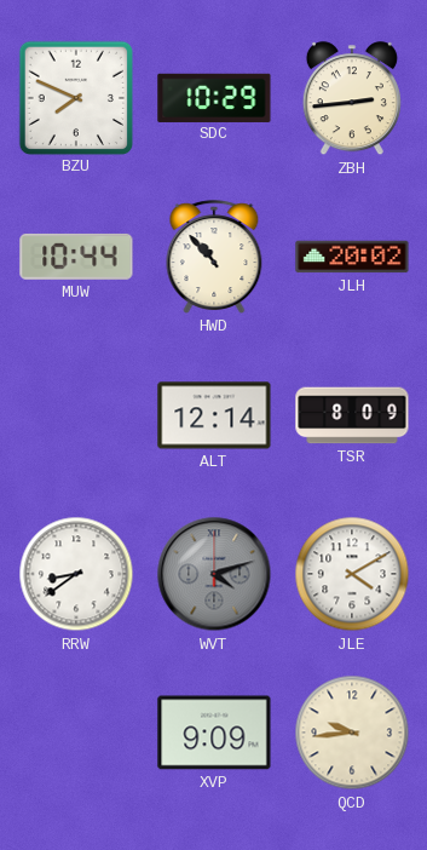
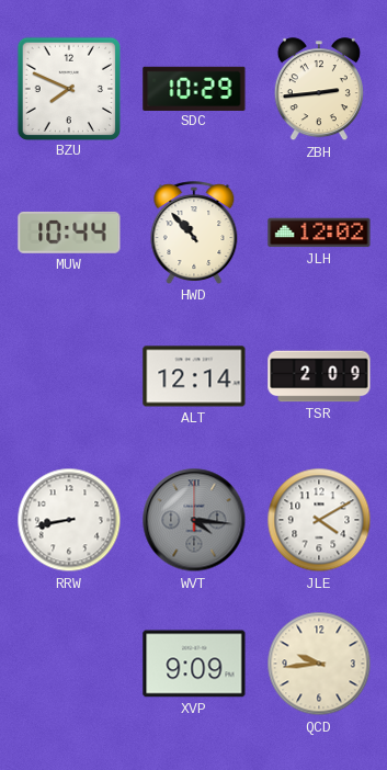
JLH: 20:02 -> 12:02
TSR: 8:09 -> 2:09
RRW: 8:39 -> 8:43
WVT: 4:12 -> 4:16
